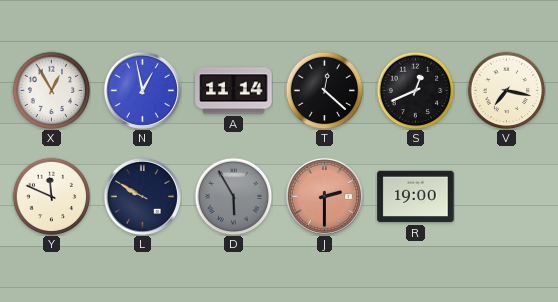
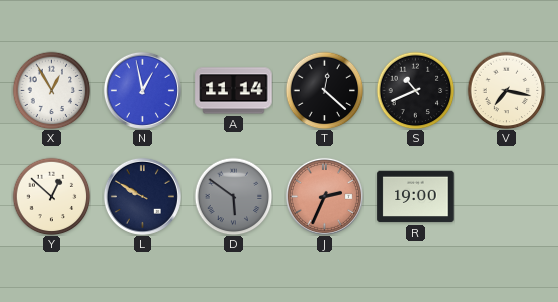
S: 12:41 -> 10:41
Y: 11:49 -> 12:52
D: 5:55 -> 5:51
J: 2:30 -> 2:34
